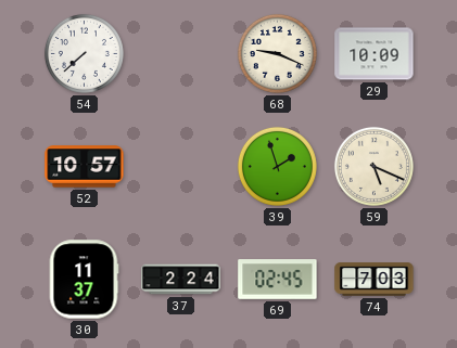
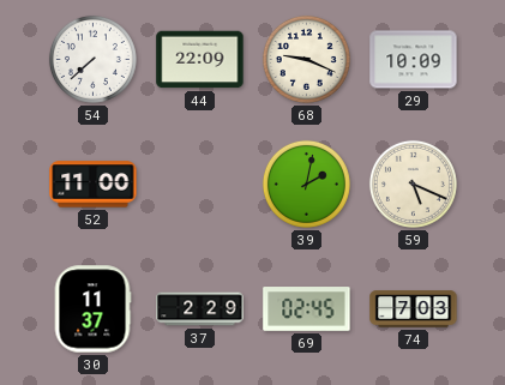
44: none -> 22:09
52: 10:57 -> 11:00
39: 1:57 -> 2:02
37: 2:24 -> 2:29
